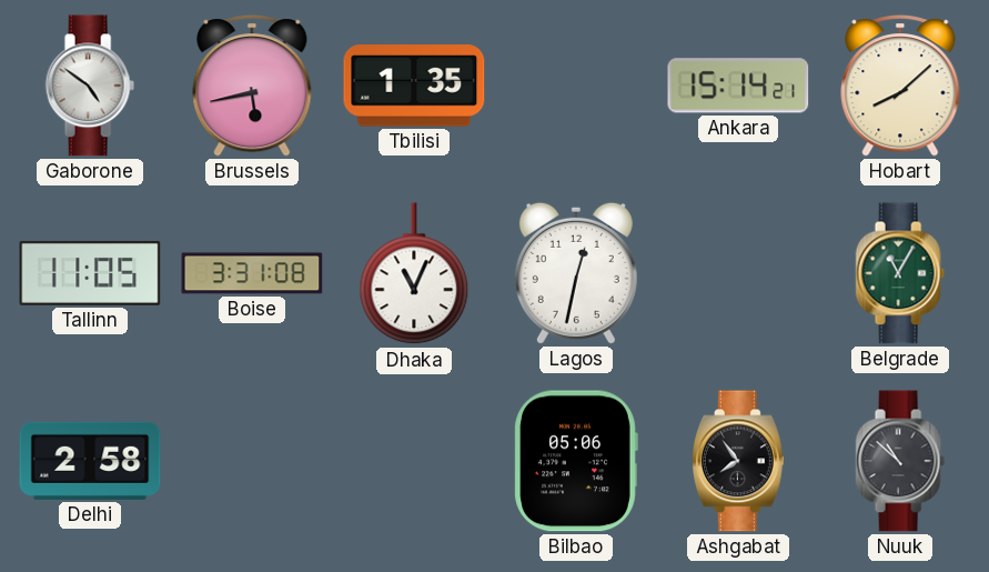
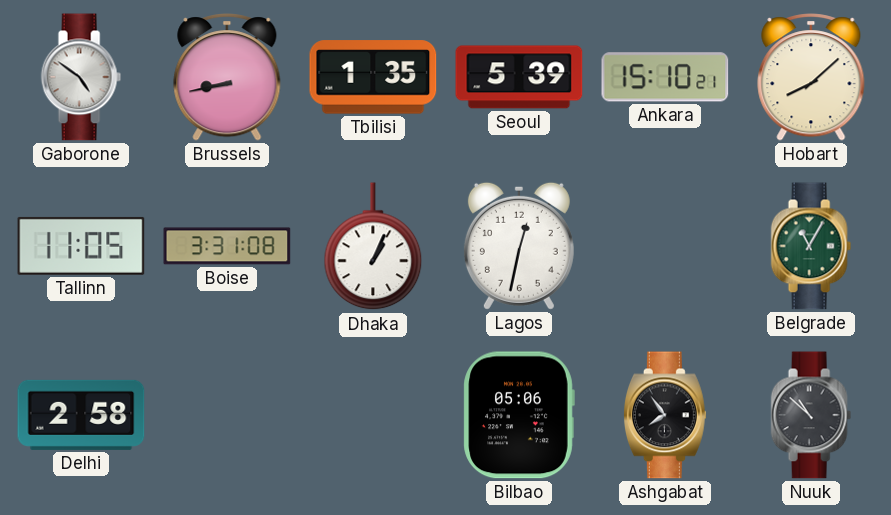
Brussels: 5:43 -> 8:43
Seoul: none -> 5:39
Ankara: 15:14 -> 15:10
Dhaka: 11:04 -> 1:04
